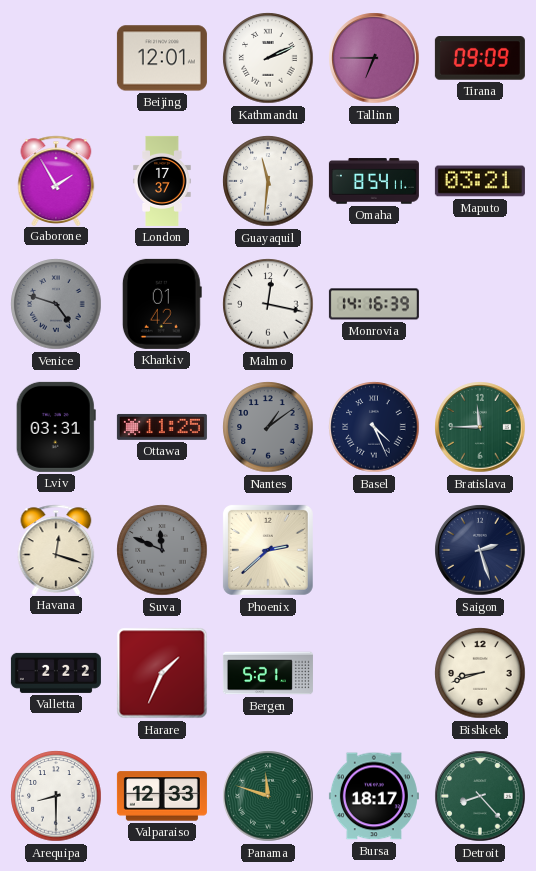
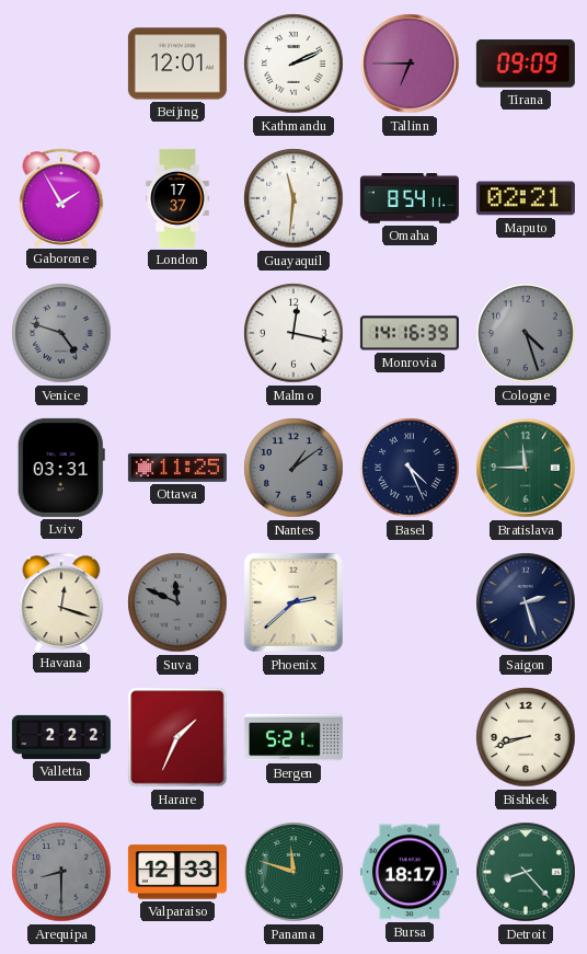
Maputo: 03:21 -> 02:21
Kharkiv: 01:42 -> none
Cologne: none -> 4:27
Arequipa dial: white -> grey
